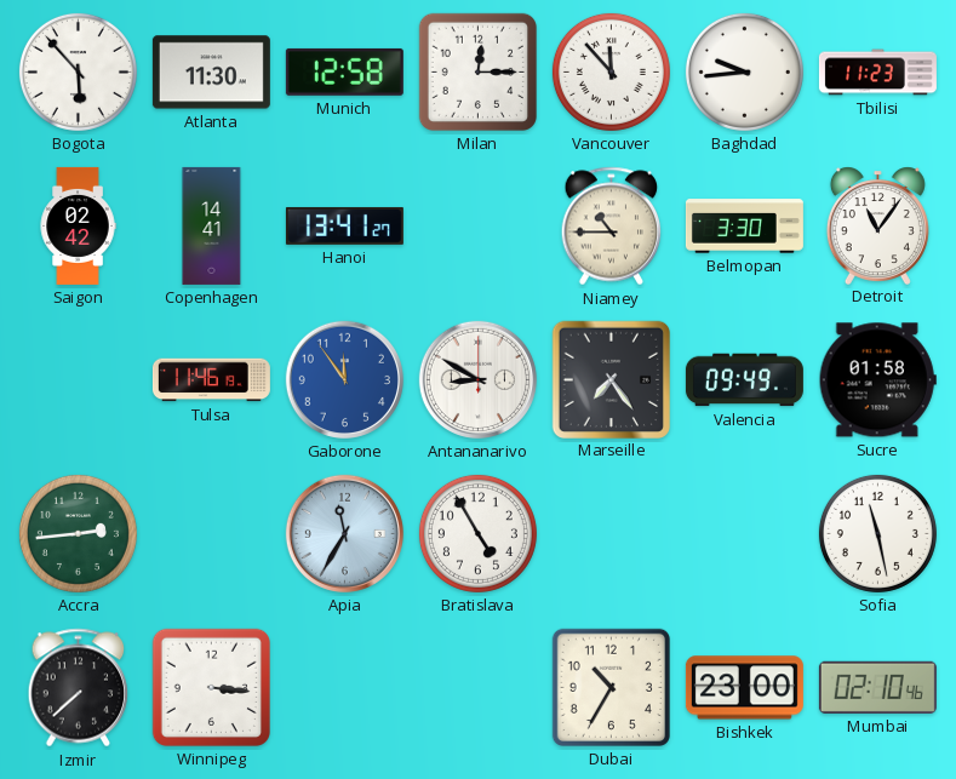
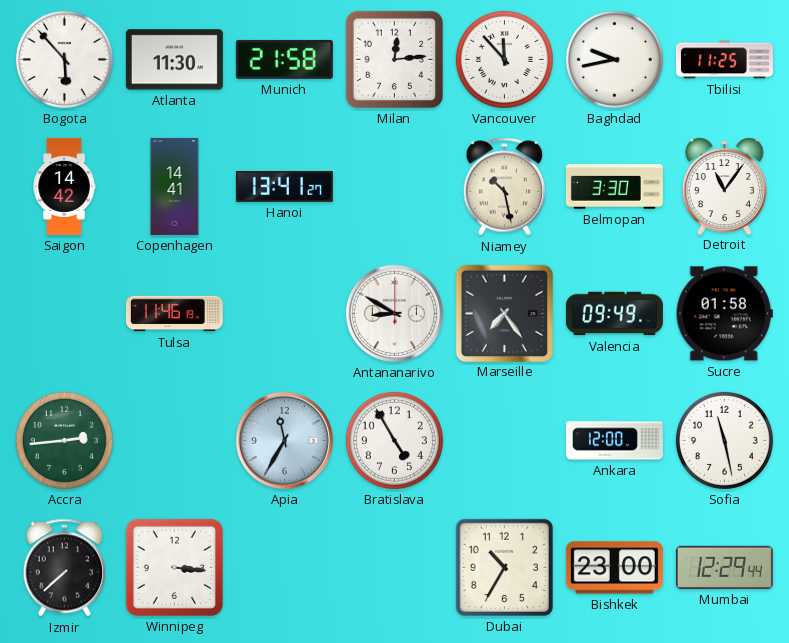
Munich: 12:58 -> 21:58
Milan: 12:15 -> 12:14
Baghdad: 9:44 -> 9:43
Tbilisi: 11:23 -> 11:25
Saigon: 02:42 -> 14:42
Niamey: 10:45 -> 10:28
Gaborone: 11:54 -> none
Ankara: none -> 12:00
Mumbai: 02:10 -> 12:29
